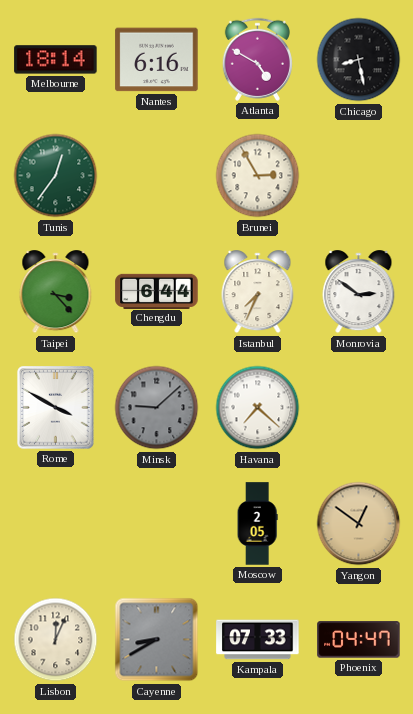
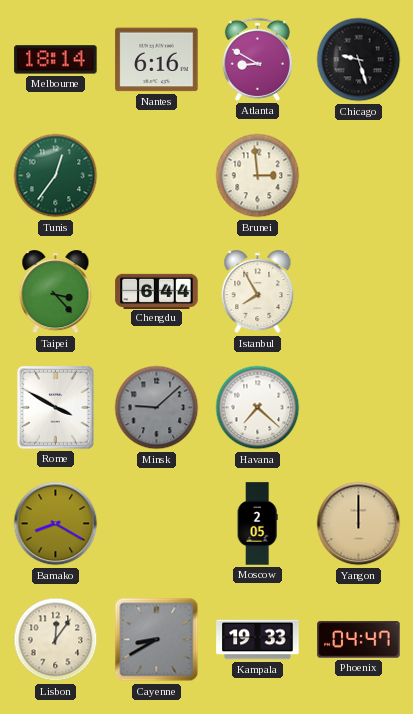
Atlanta: 4:50 -> 8:50
Chicago: 8:28 -> 9:27
Brunei: 2:55 -> 2:59
Istanbul: 7:34 -> 7:55
Monrovia: 2:51 -> none
Bamako: none -> 8:20
Yangon: 12:51 -> 12:00
Lisbon: 12:04 -> 12:06
Kampala: 07:33 -> 19:33
